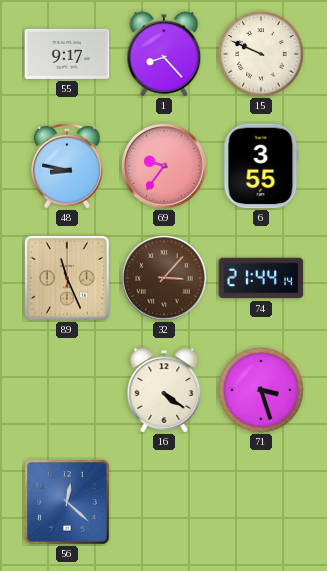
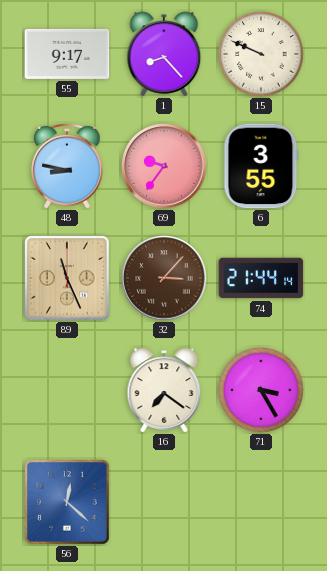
16: 4:21 -> 7:21
71: 3:27 -> 3:25
